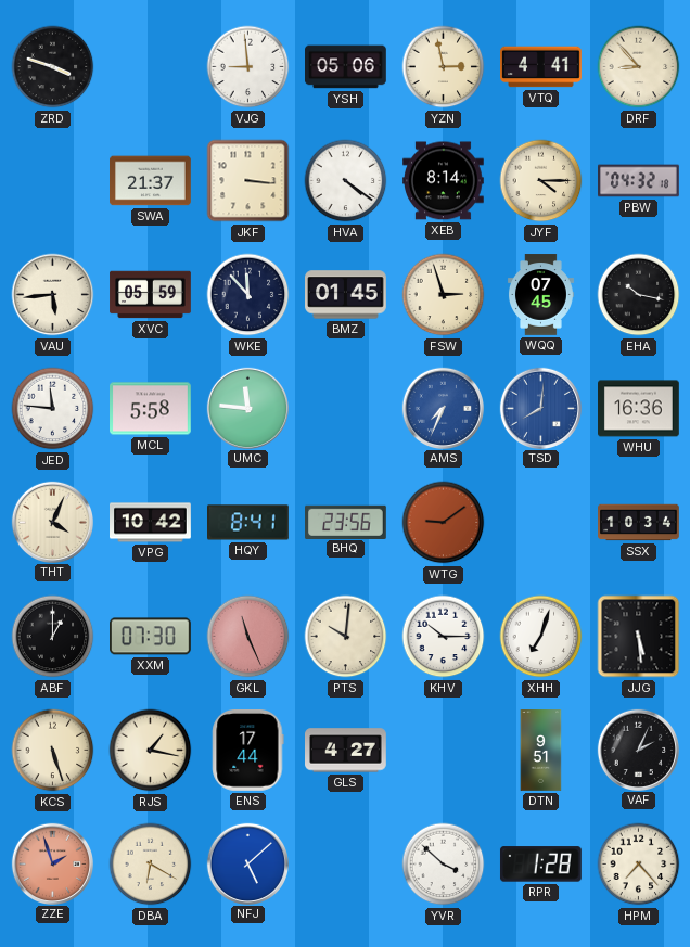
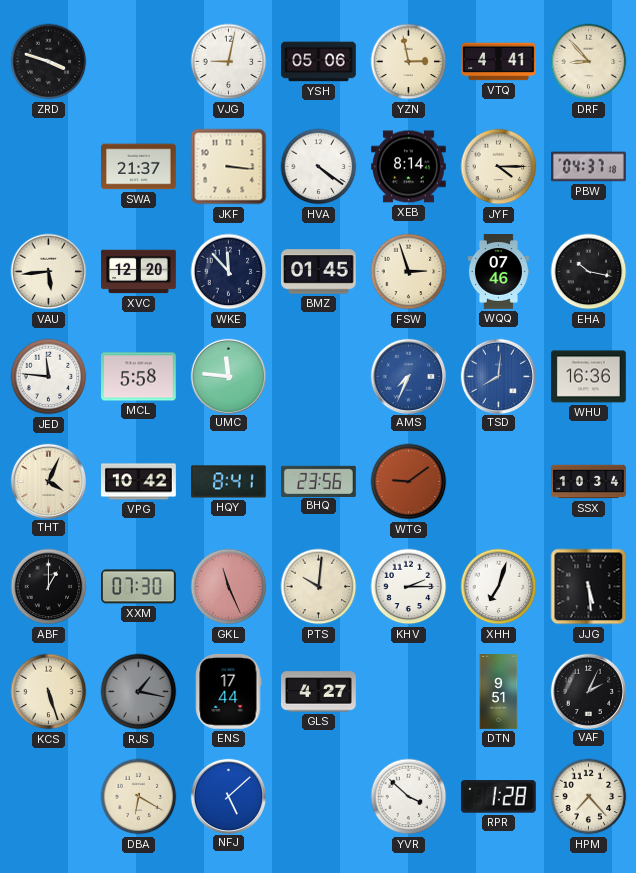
VJG: 8:59 -> 9:02
PBW: 04:32 -> 04:37
XVC: 05:59 -> 12:20
WQQ: 07:45 -> 07:46
KHV: 10:15 -> 2:15
RJS dial: cream -> grey
ZZE: 1:57 -> none
